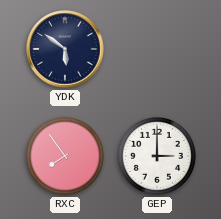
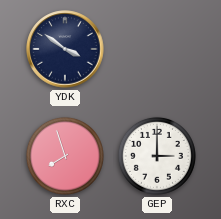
YDK: 5:51 -> 3:51
RXC: 7:54 -> 7:57
